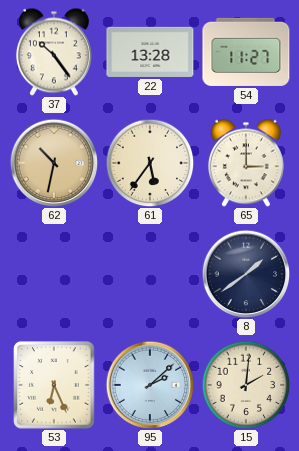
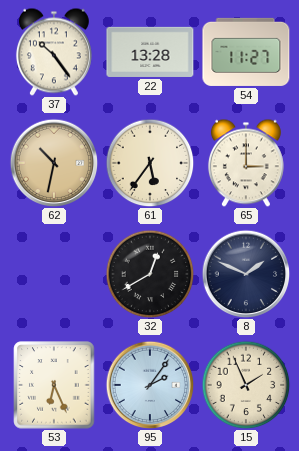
32: none -> 12:40
8: 1:39 -> 1:49
95: 2:08 -> 2:06
15: 2:01 -> 1:56
